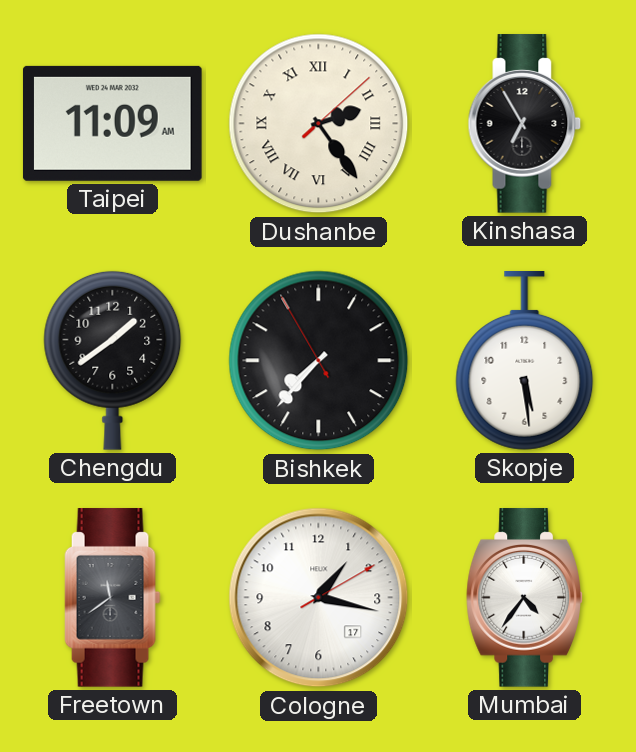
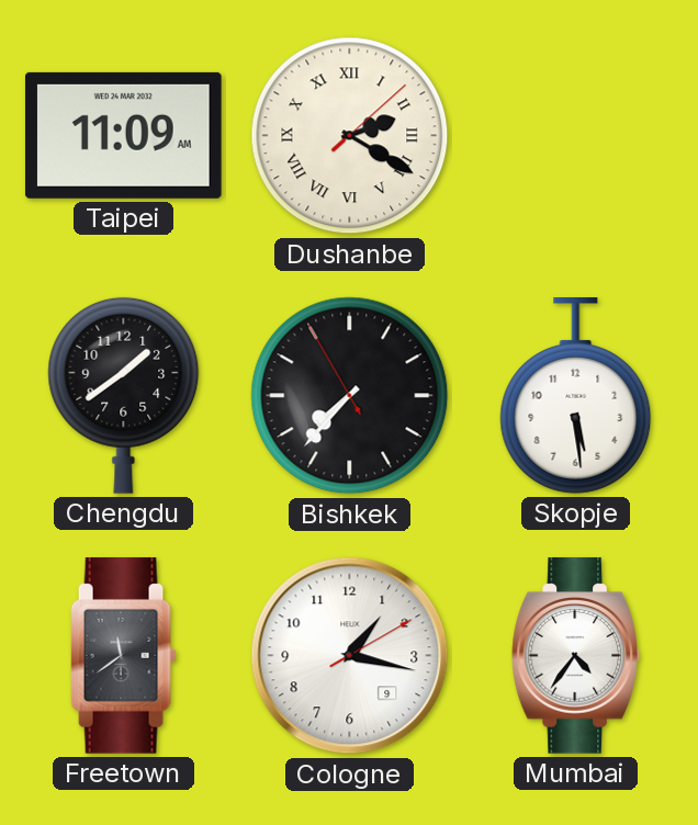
Dushanbe: 2:24 -> 2:20
Kinshasa: 6:55 -> none
Cologne date: 17 -> 9
